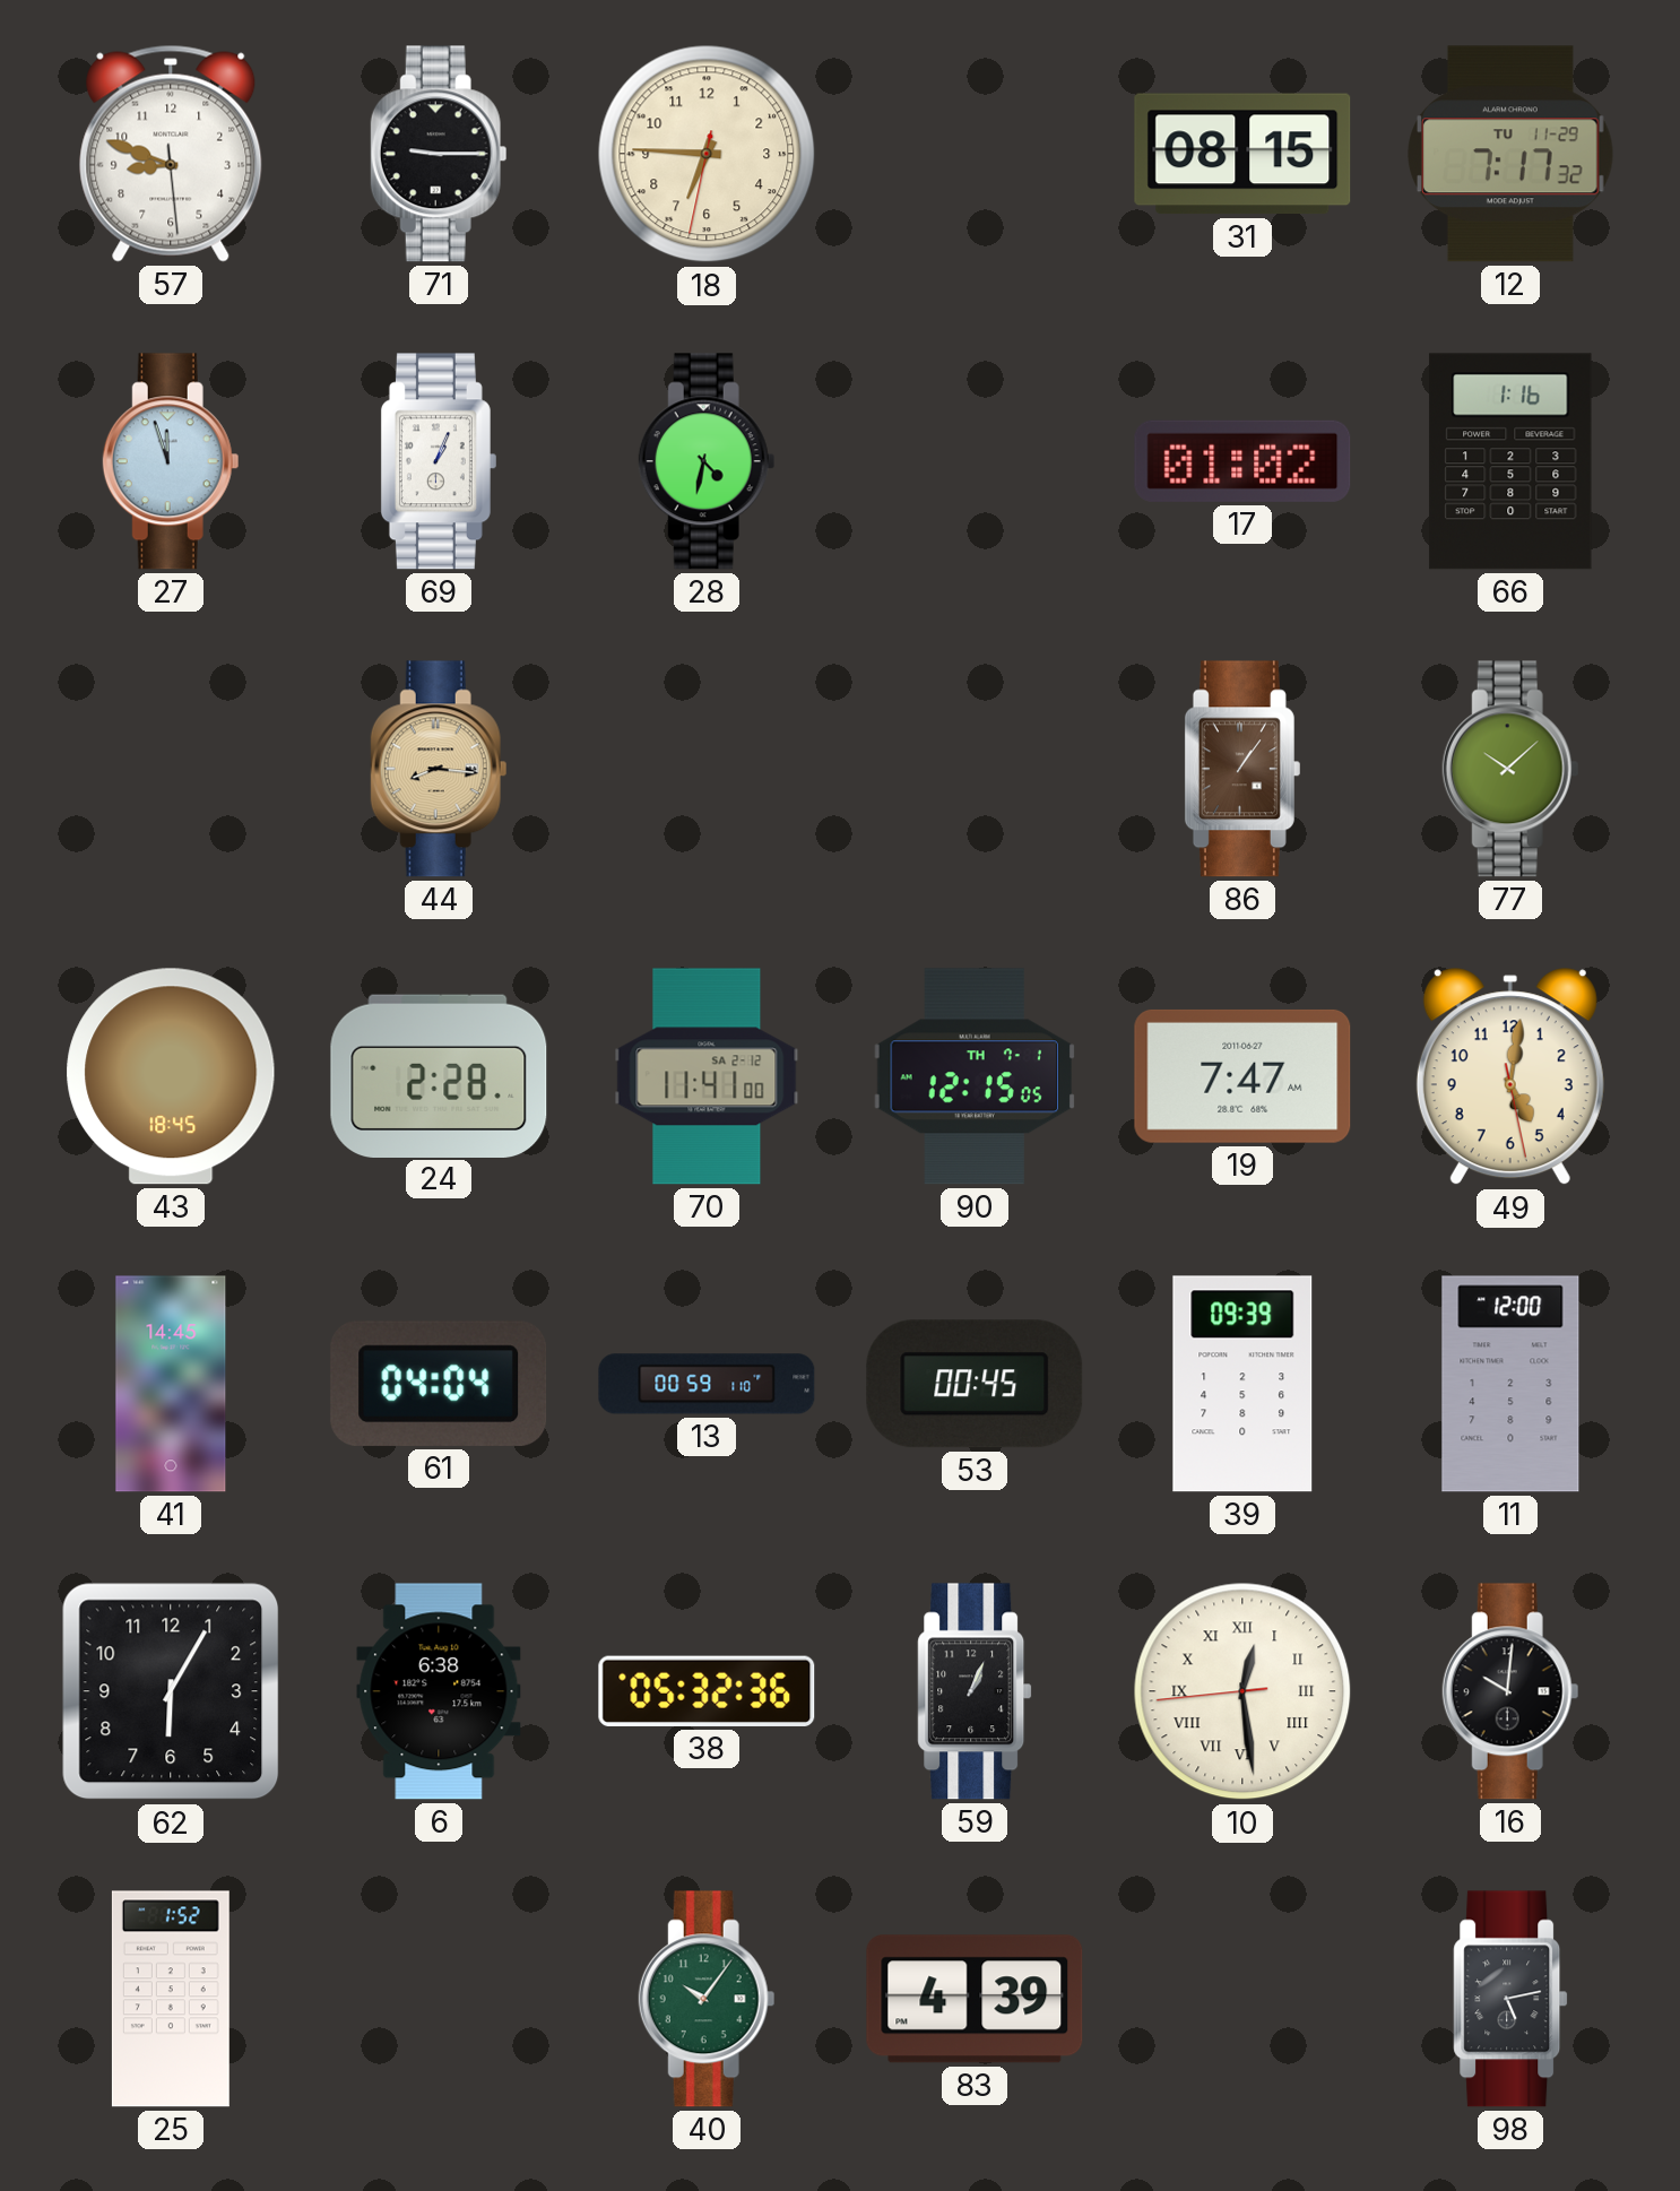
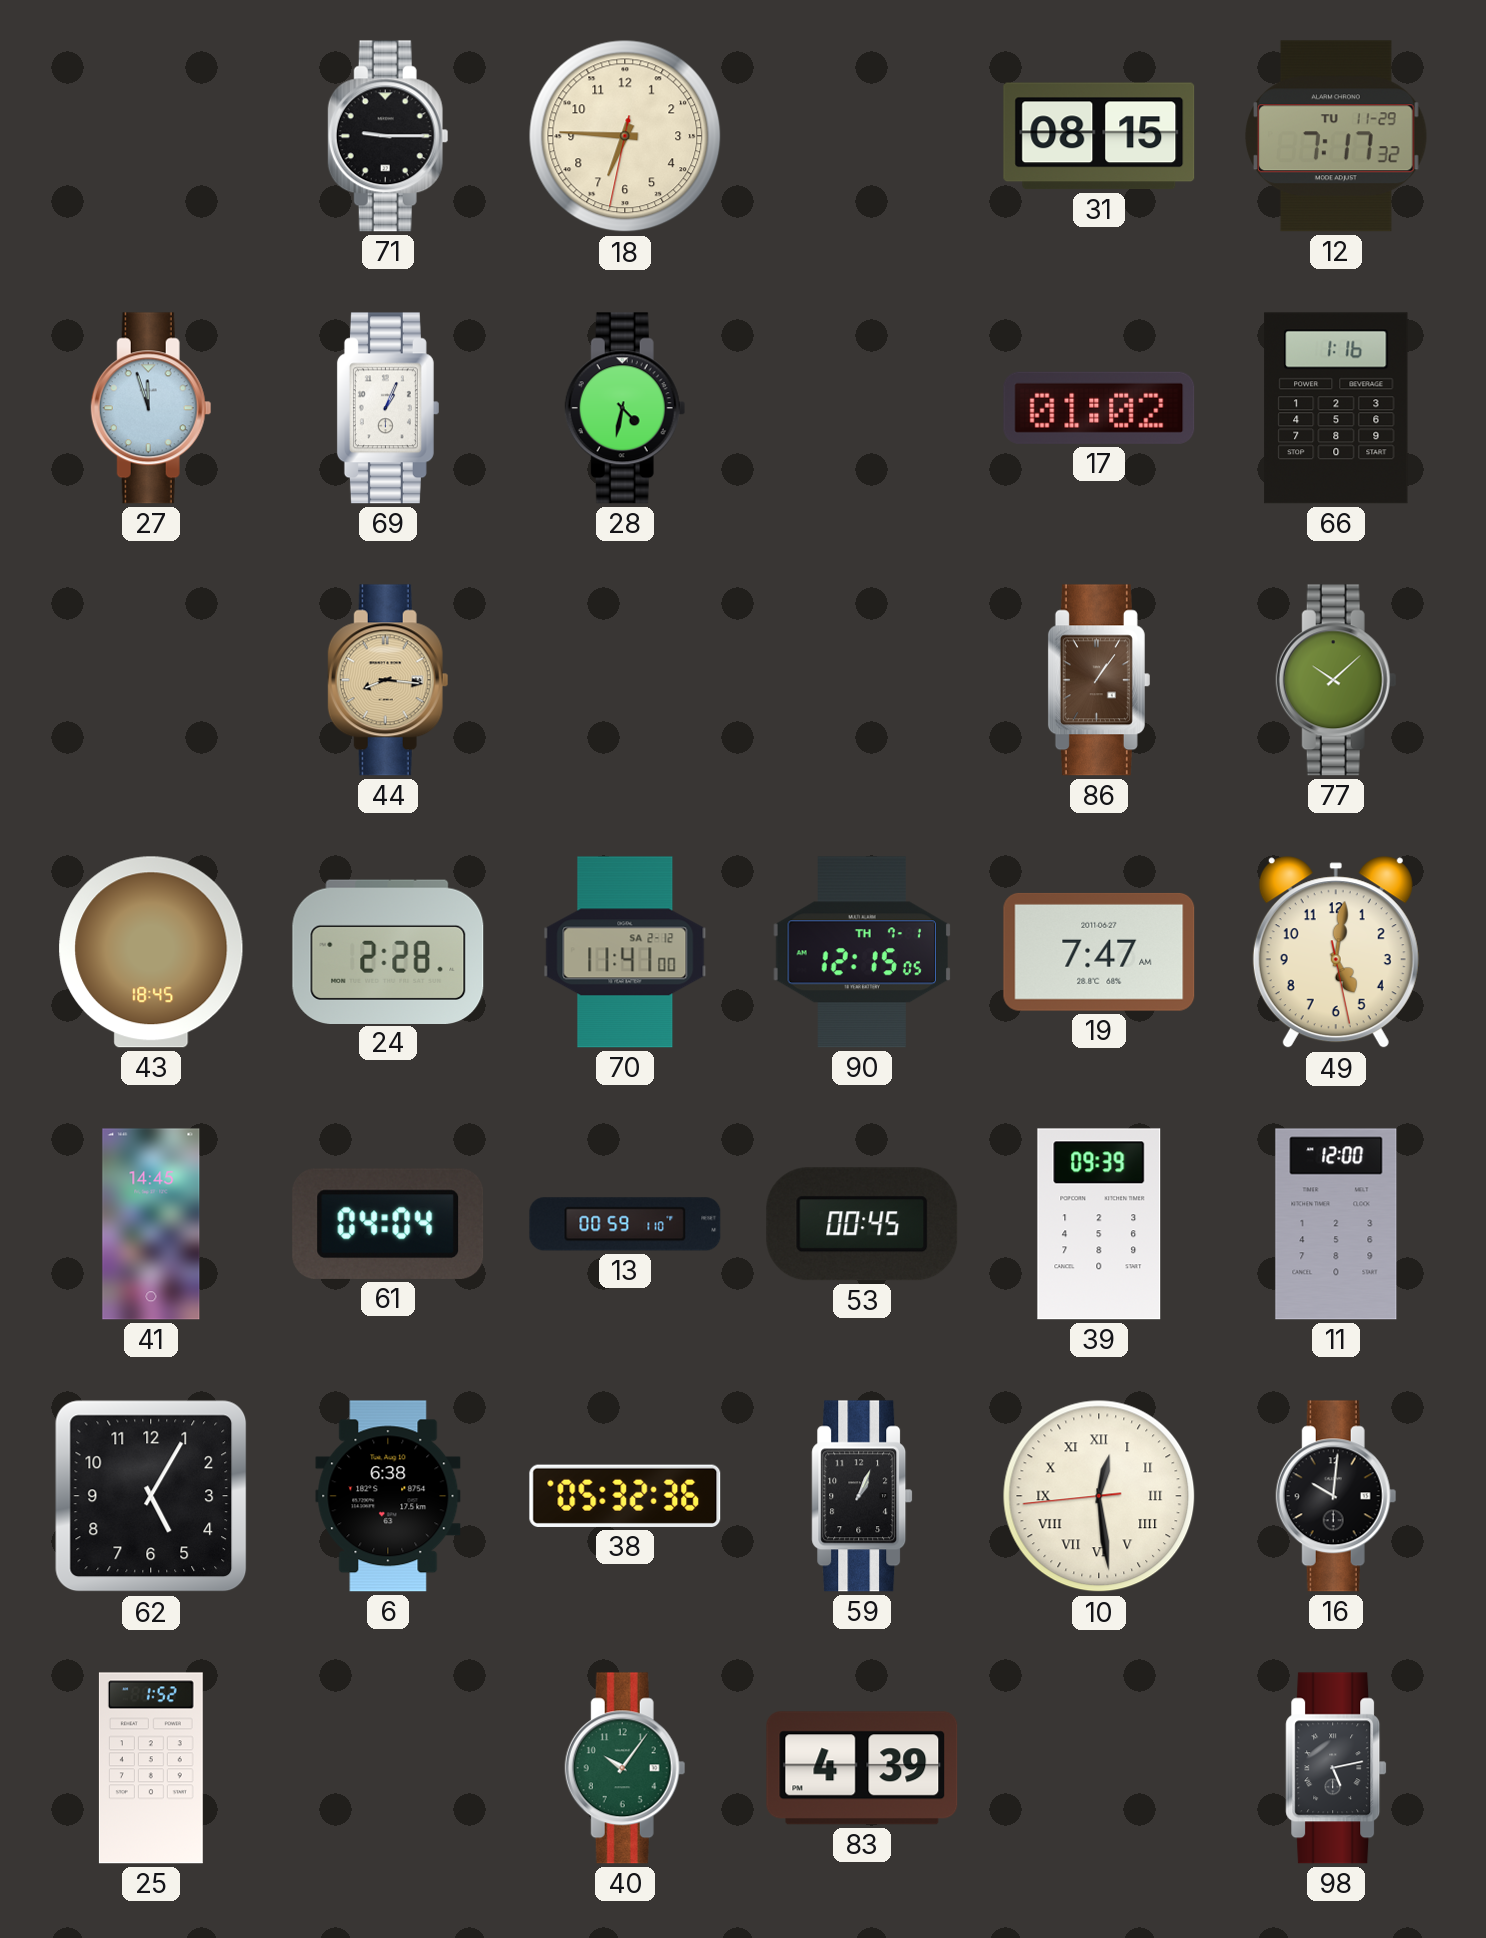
57: 8:48 -> none
62: 6:05 -> 5:05
